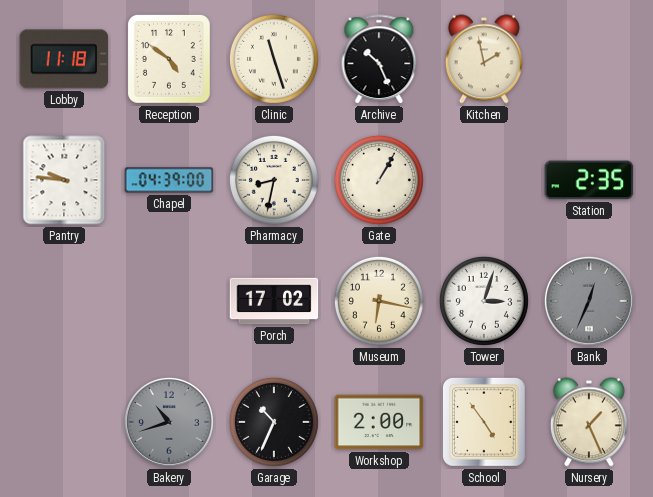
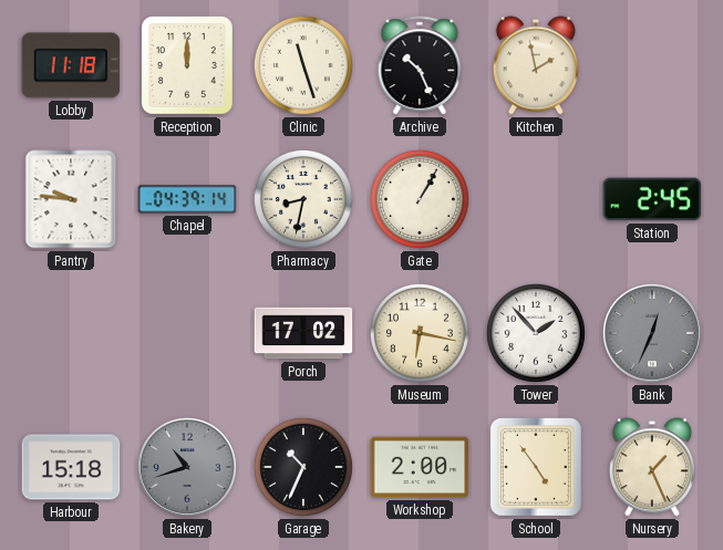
Reception: 4:51 -> 12:00
Chapel: 04:39:00 -> 04:39:14
Station: 2:35 -> 2:45
Tower: 3:03 -> 1:53
Harbour: none -> 15:18
